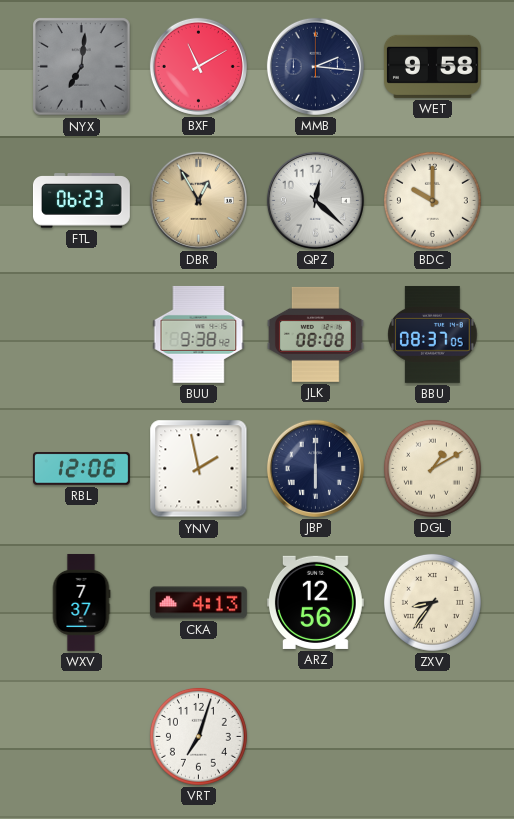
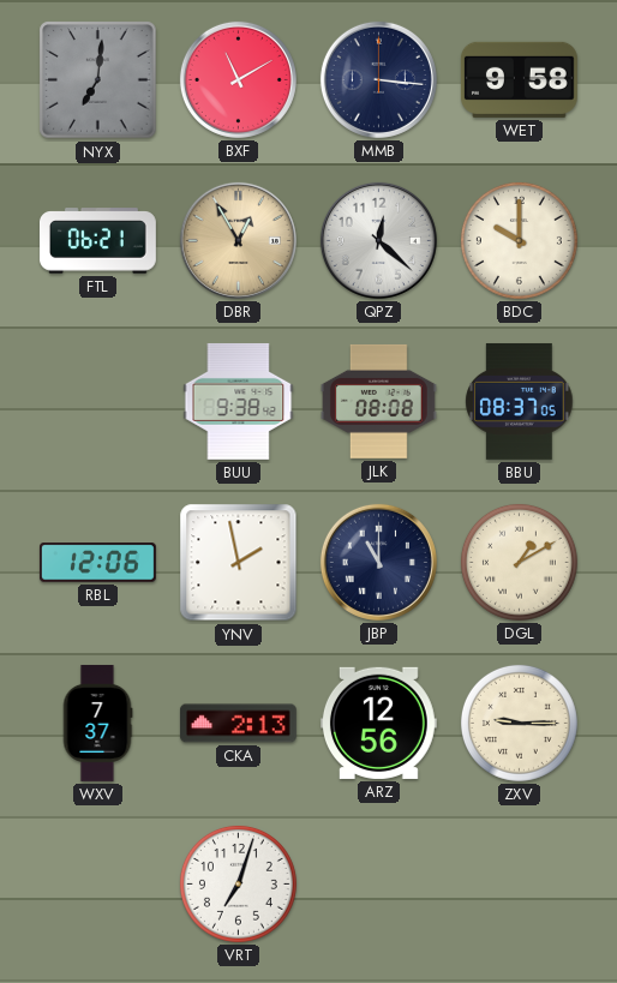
MMB: 2:16 -> 3:16
FTL: 06:23 -> 06:21
JBP: 6:00 -> 11:00
CKA: 4:13 -> 2:13
ZXV: 8:36 -> 9:15
